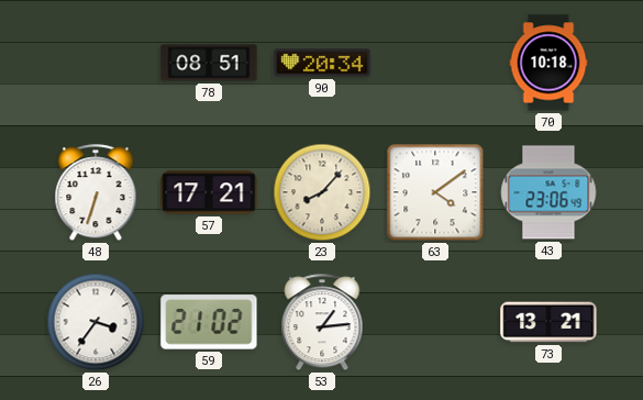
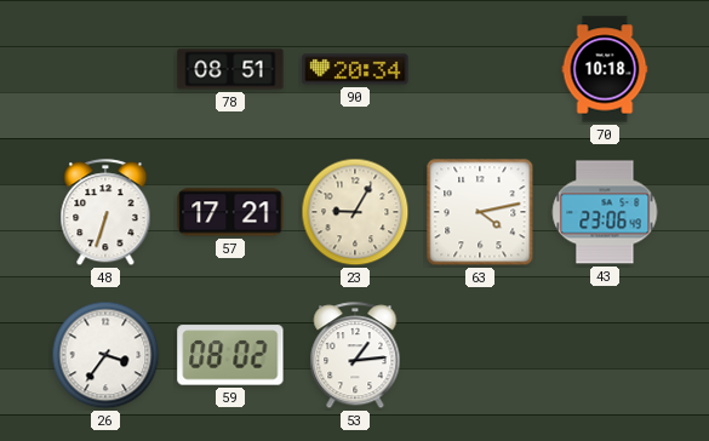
23: 8:07 -> 9:05
63: 4:09 -> 4:13
59: 21:02 -> 08:02
73: 13:21 -> none
